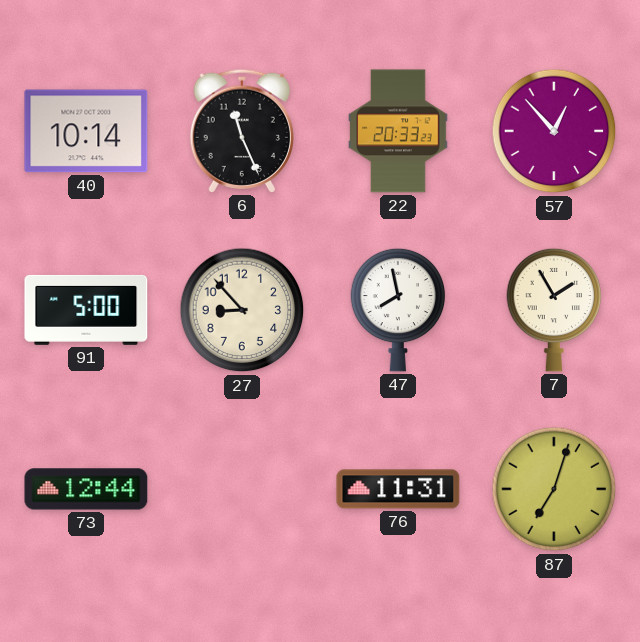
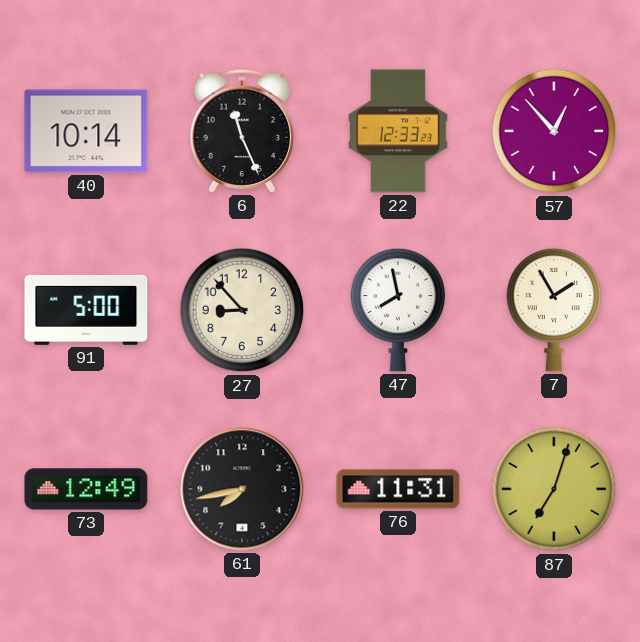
22: 20:33 -> 12:33
73: 12:44 -> 12:49
61: none -> 7:43
